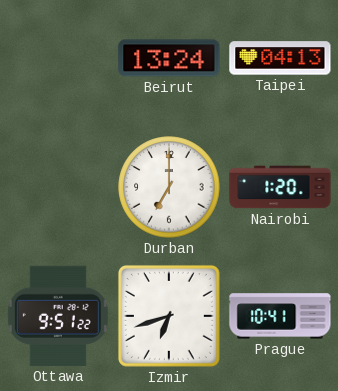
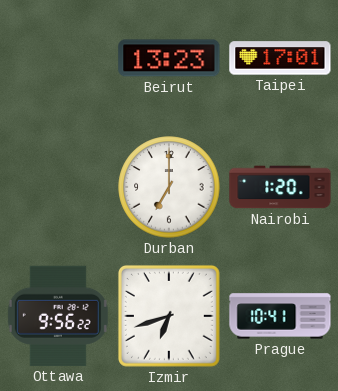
Beirut: 13:24 -> 13:23
Taipei: 04:13 -> 17:01
Ottawa: 9:51 -> 9:56
